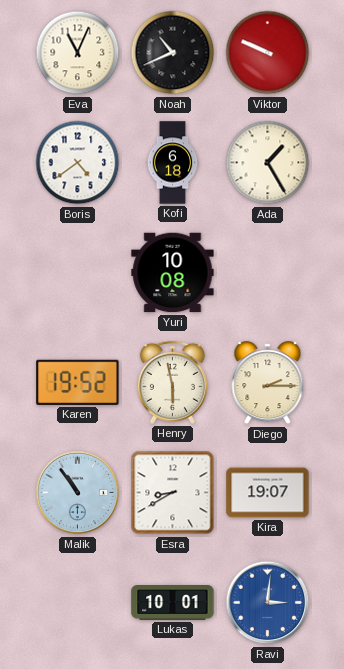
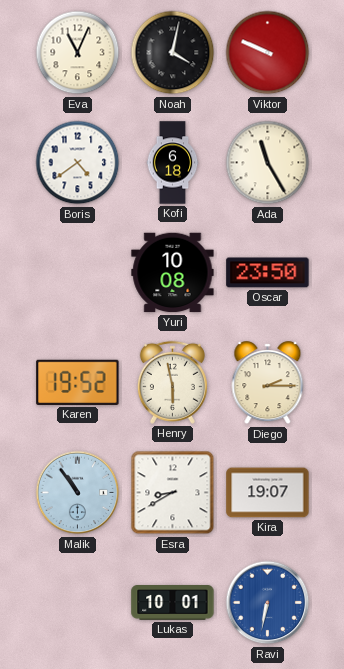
Noah: 10:41 -> 4:02
Ada: 1:25 -> 11:25
Oscar: none -> 23:50
Ravi: 3:01 -> 6:32
